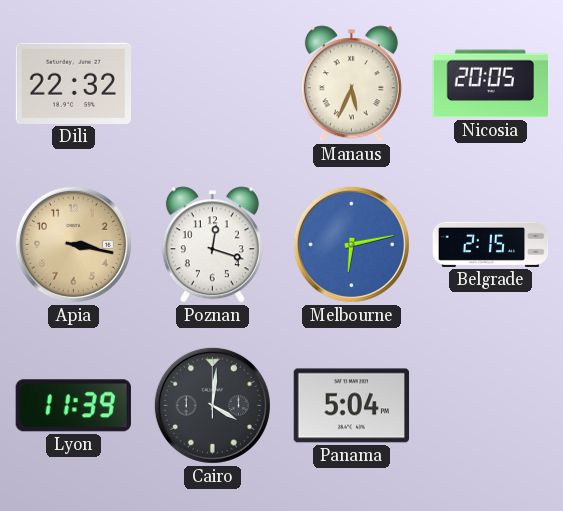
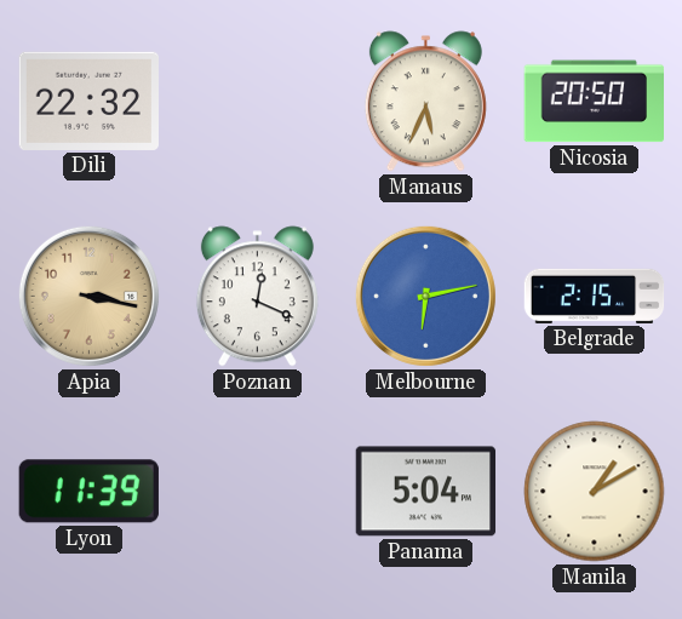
Nicosia: 20:05 -> 20:50
Poznan: 12:18 -> 12:19
Cairo: 4:01 -> none
Manila: none -> 1:10
